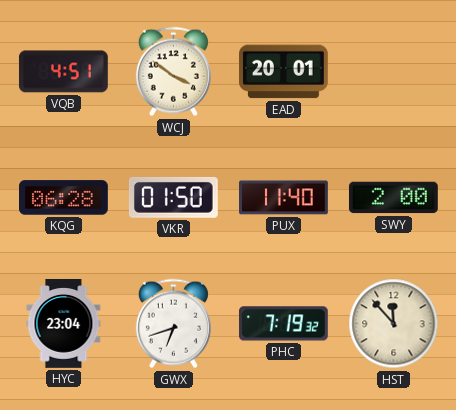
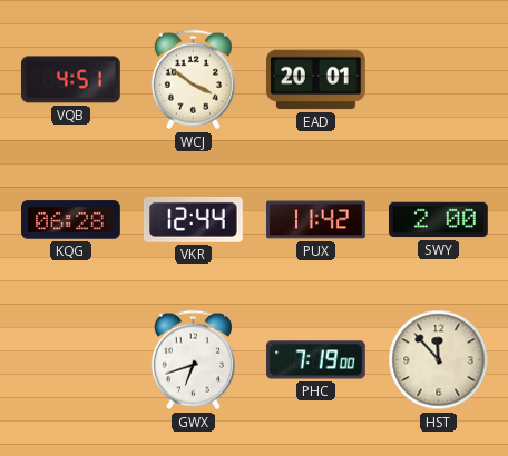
VKR: 01:50 -> 12:44
PUX: 11:40 -> 11:42
HYC: 23:04 -> none
PHC: 7:19:32 -> 7:19:00
